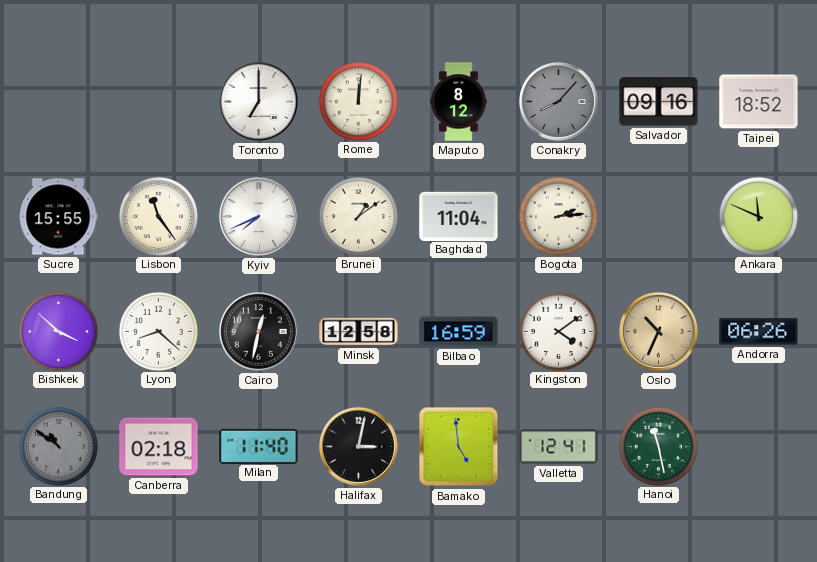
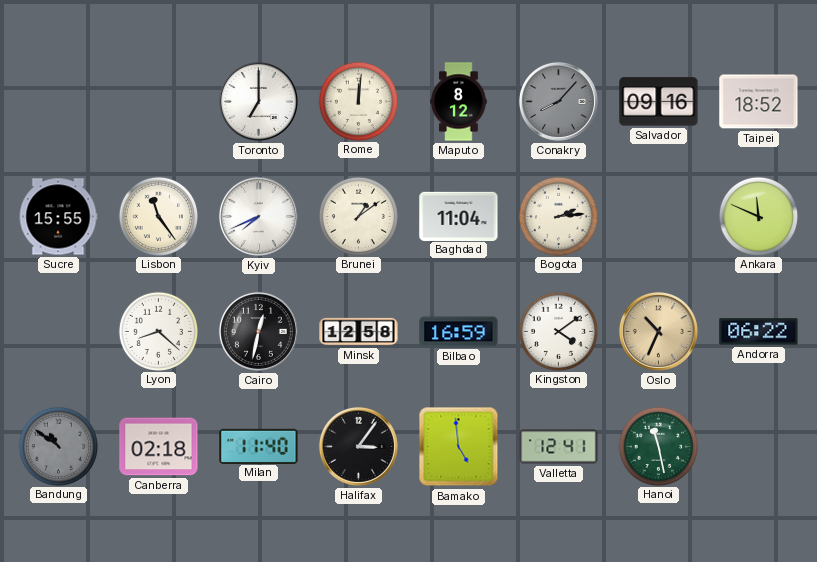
Bishkek: 3:52 -> none
Andorra: 06:26 -> 06:22
Halifax: 3:02 -> 3:06
